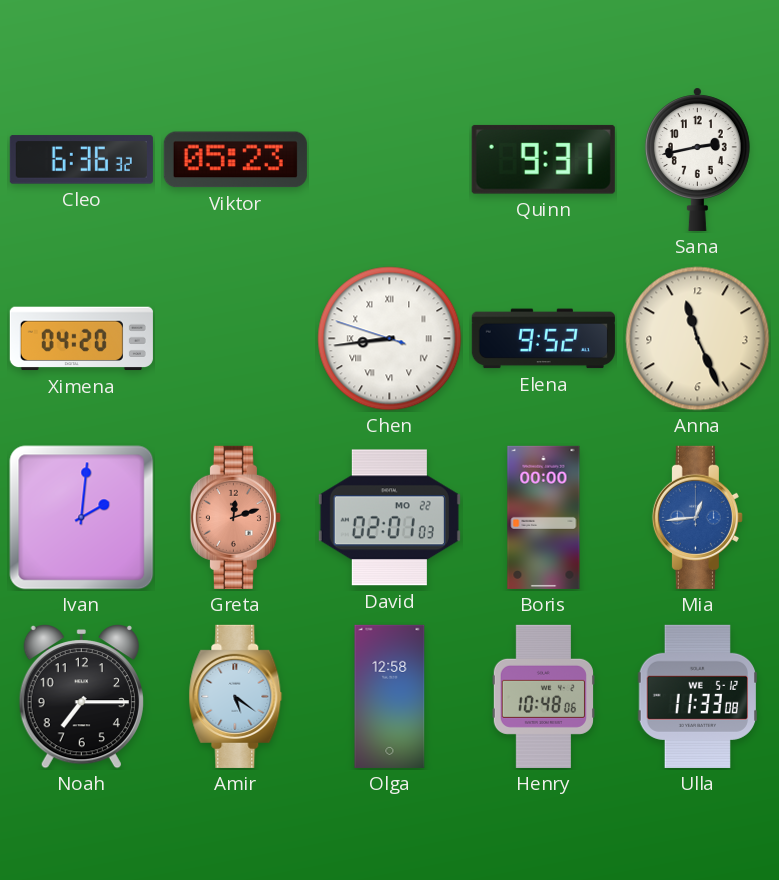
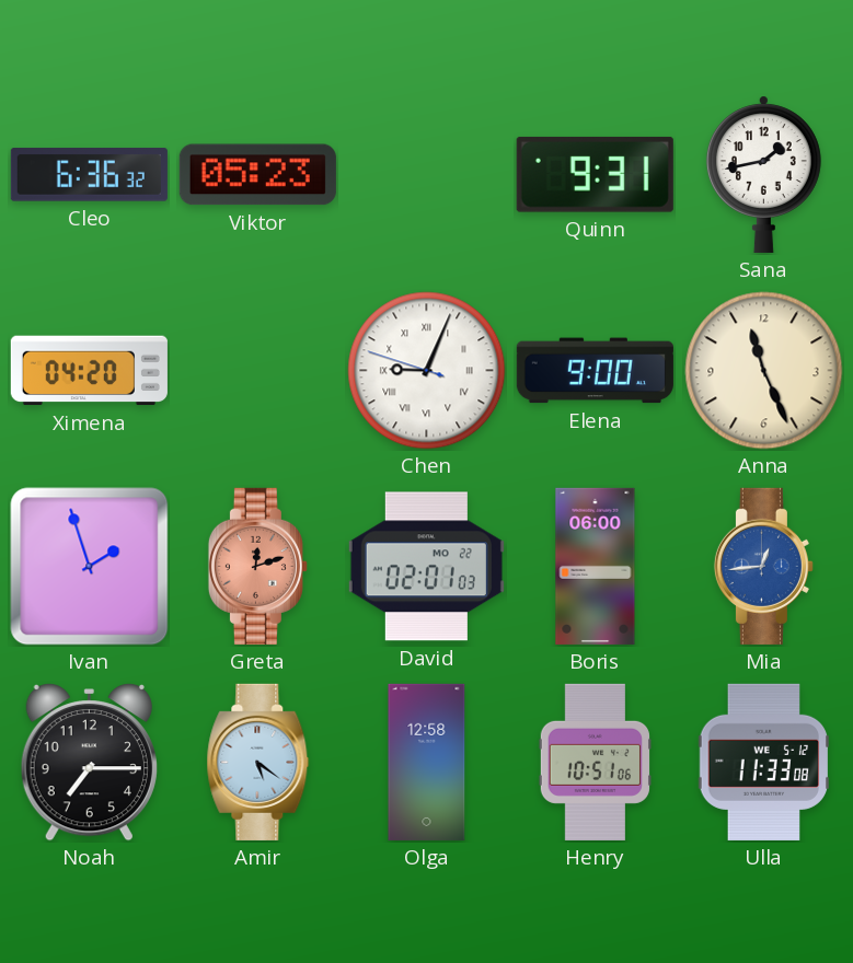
Sana: 2:43 -> 1:43
Chen: 8:43 -> 9:03
Elena: 9:52 -> 9:00
Ivan: 2:01 -> 1:57
Boris: 00:00 -> 06:00
Henry: 10:48 -> 10:51
